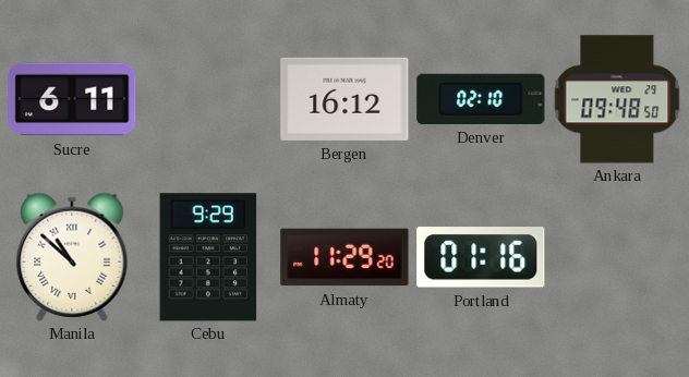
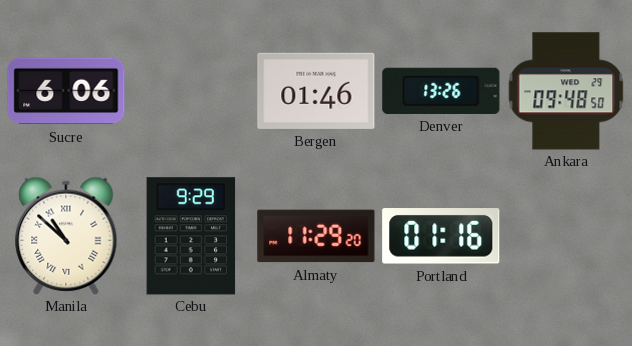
Sucre: 6:11 -> 6:06
Bergen: 16:12 -> 01:46
Denver: 02:10 -> 13:26
